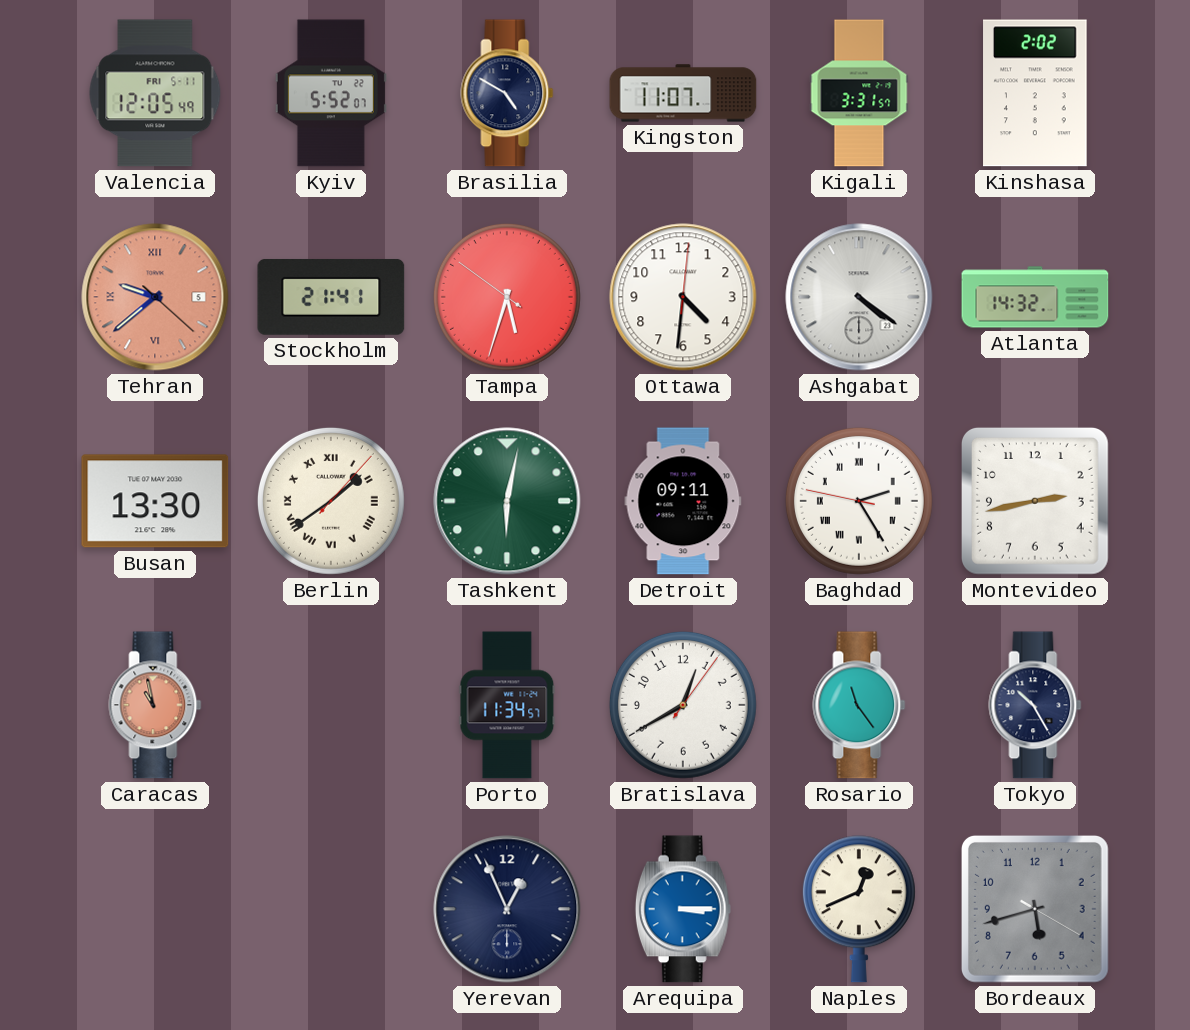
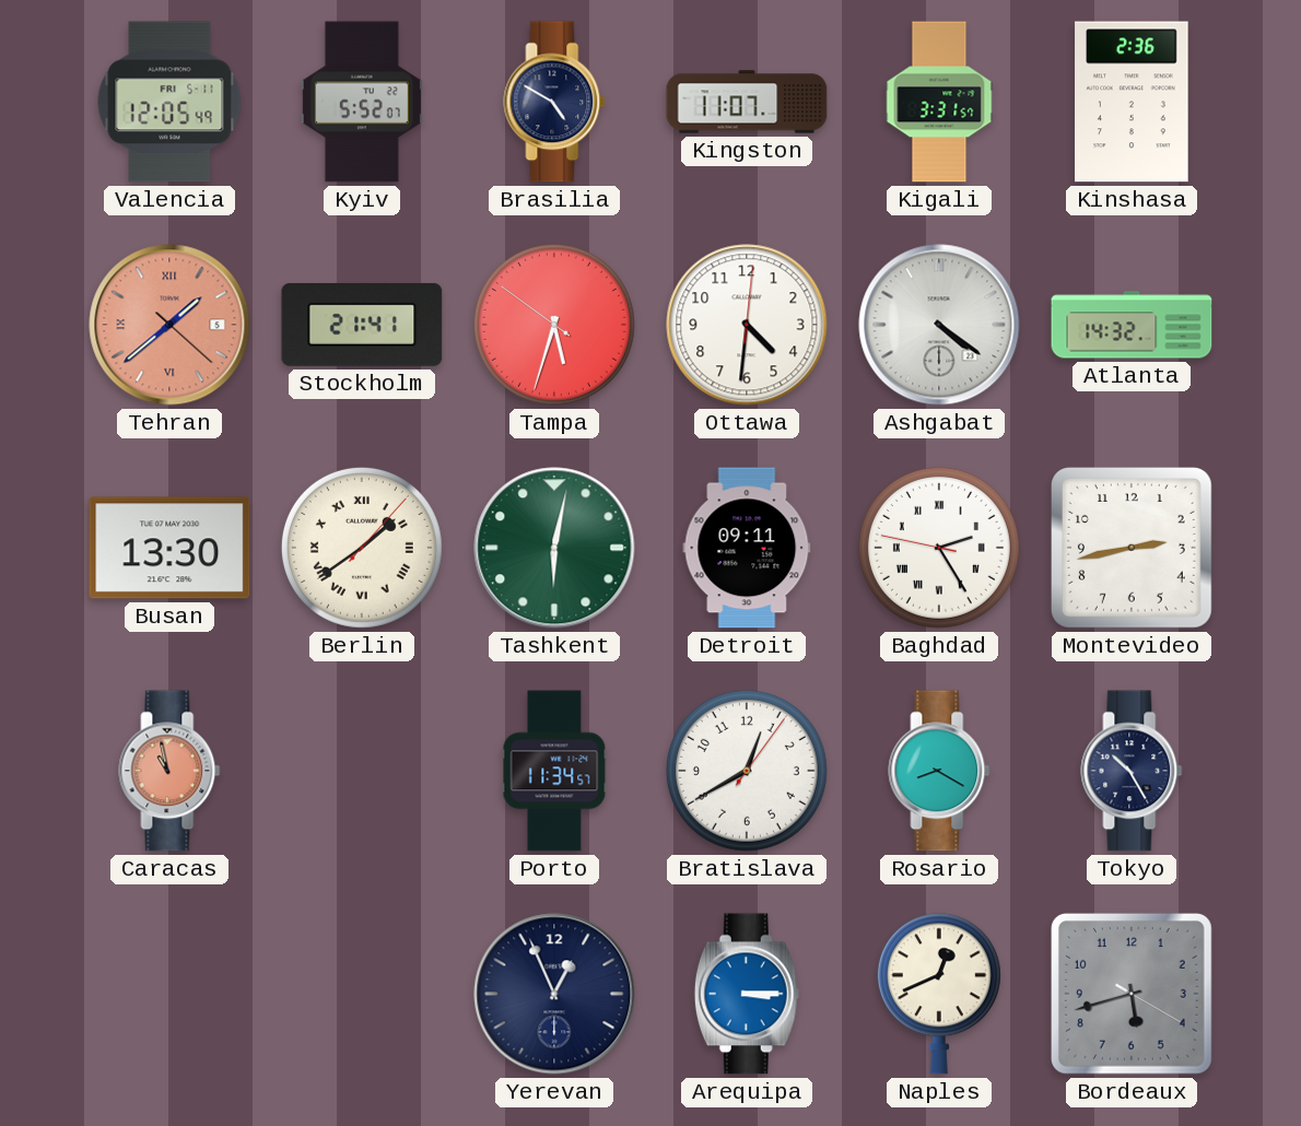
Kinshasa: 2:02 -> 2:36
Tehran: 9:38 -> 1:38
Rosario: 11:24 -> 8:20
